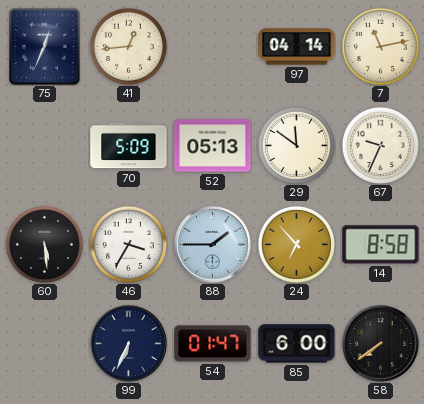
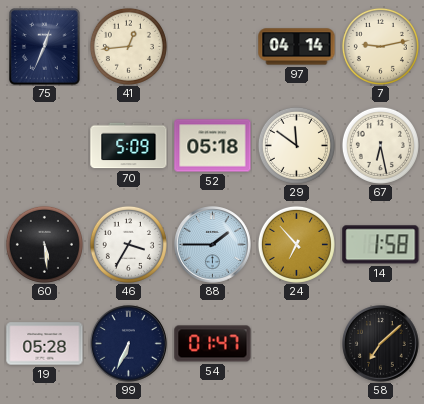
7: 11:13 -> 9:13
52: 05:13 -> 05:18
67: 9:34 -> 6:28
14: 8:58 -> 1:58
19: none -> 05:28
85: 6:00 -> none
58: 7:39 -> 7:08
